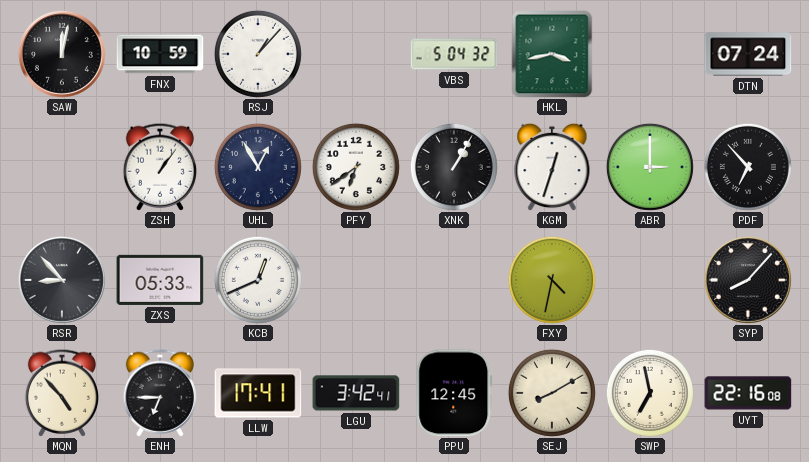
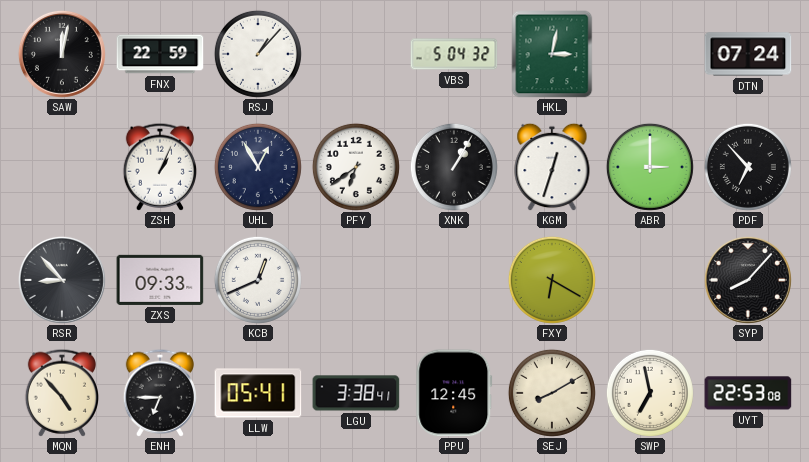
FNX: 10:59 -> 22:59
HKL: 3:43 -> 3:02
ZSH: 1:06 -> 1:04
ZXS: 05:33 -> 09:33
FXY: 4:32 -> 6:20
LLW: 17:41 -> 05:41
LGU: 3:42 -> 3:38
UYT: 22:16 -> 22:53
